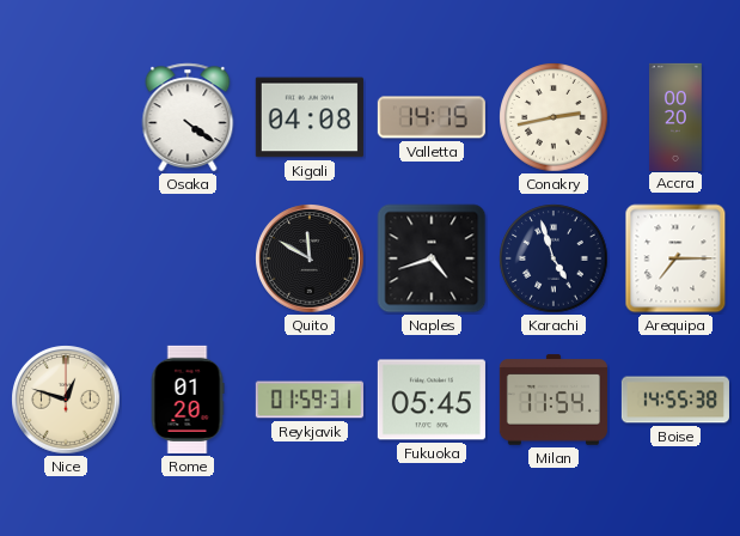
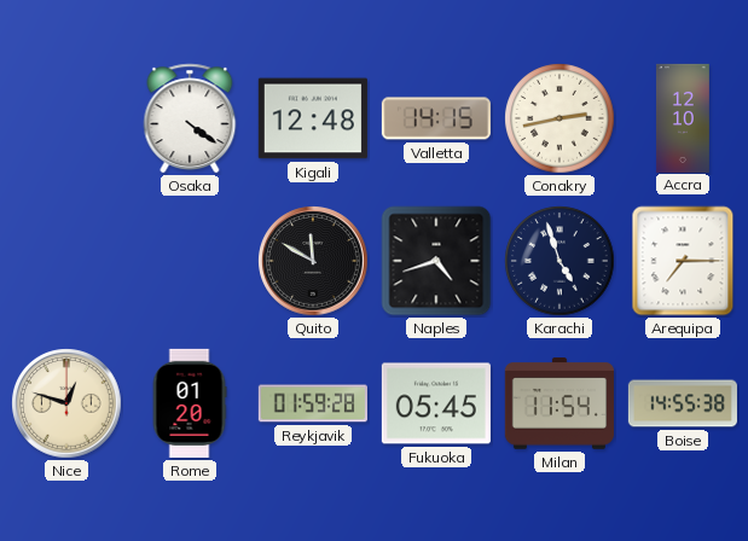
Kigali: 04:08 -> 12:48
Accra: 00:20 -> 12:10
Reykjavik: 01:59:31 -> 01:59:28
